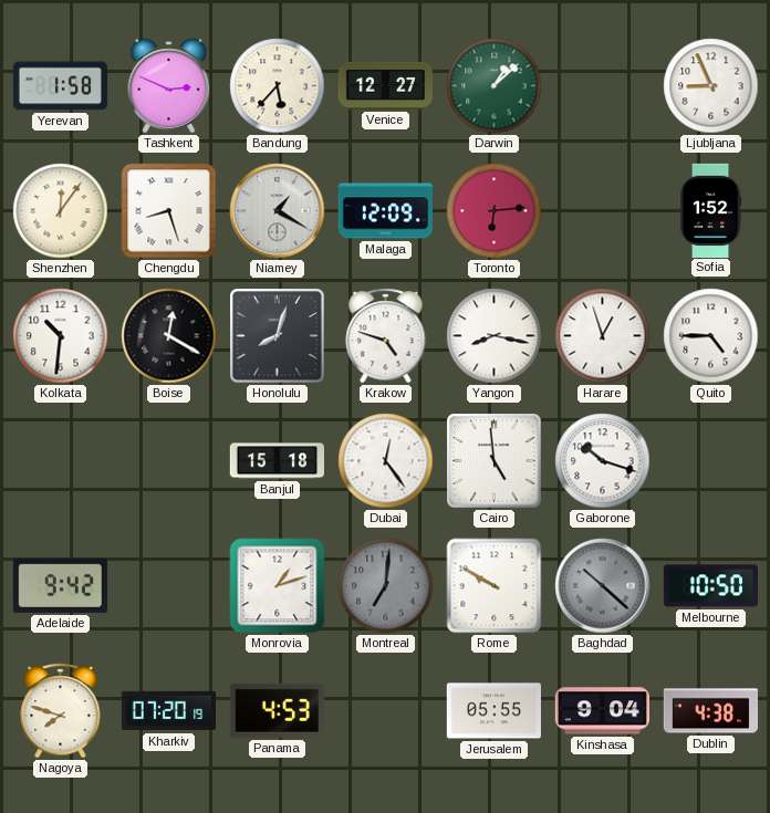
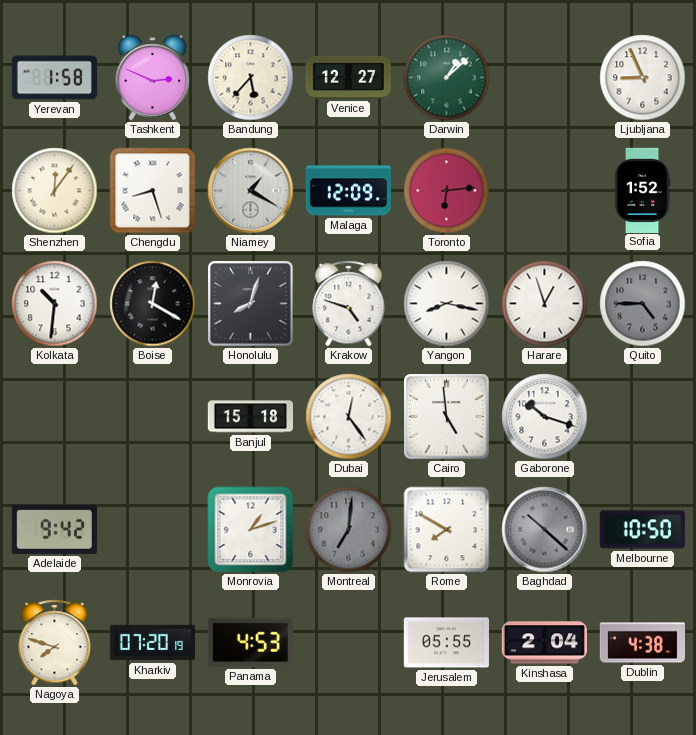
Quito dial: white -> grey
Rome: 9:50 -> 7:50
Kinshasa: 9:04 -> 2:04
